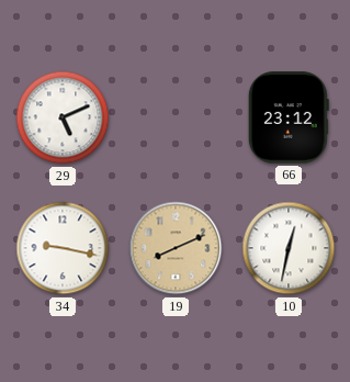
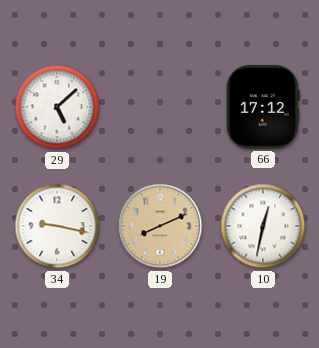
29: 5:11 -> 5:08
66: 23:12 -> 17:12
